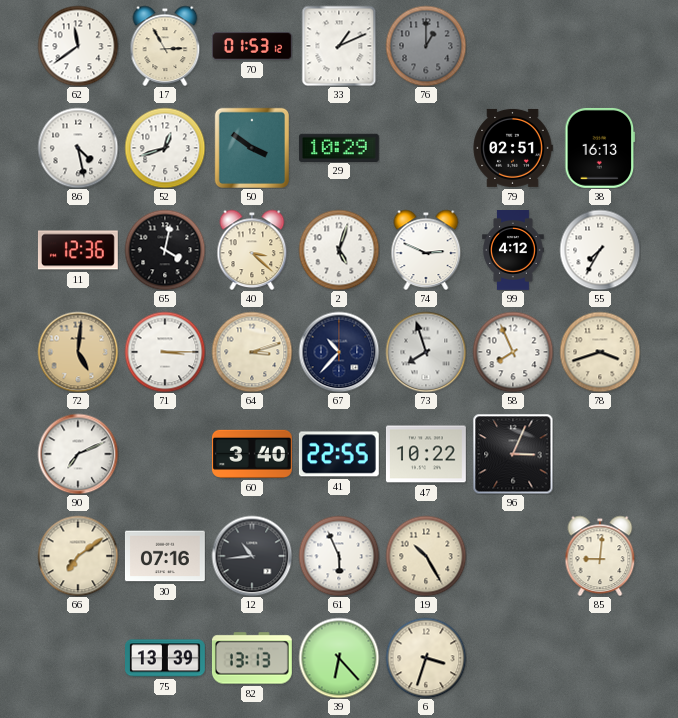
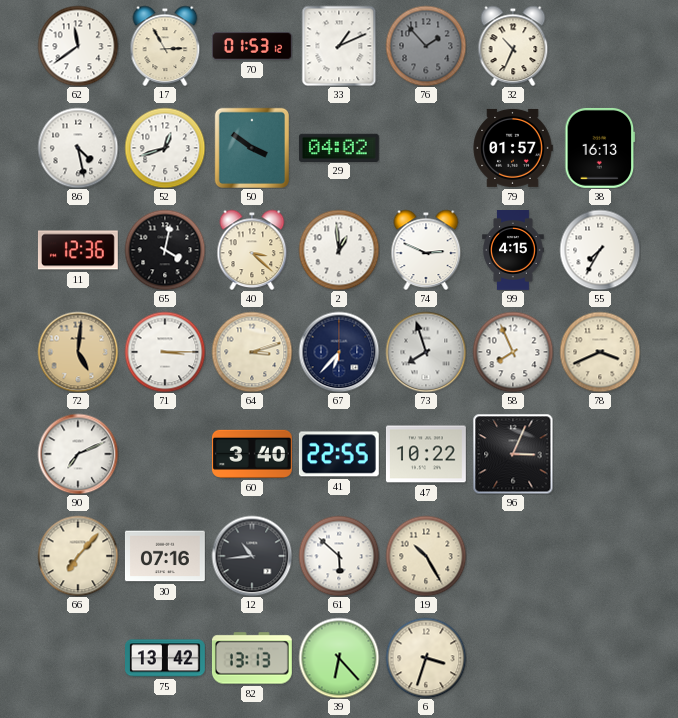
76: 1:00 -> 1:53
32: none -> 10:34
29: 10:29 -> 04:02
79: 02:51 -> 01:57
2: 5:03 -> 12:59
99: 4:12 -> 4:15
67: 10:37 -> 6:37
78: 3:42 -> 3:41
66: 7:09 -> 7:07
61: 5:56 -> 5:52
85: 9:01 -> none
75: 13:39 -> 13:42
